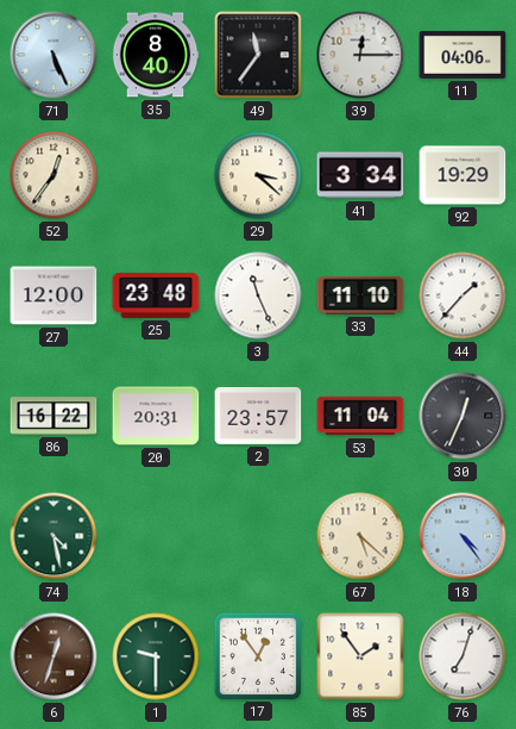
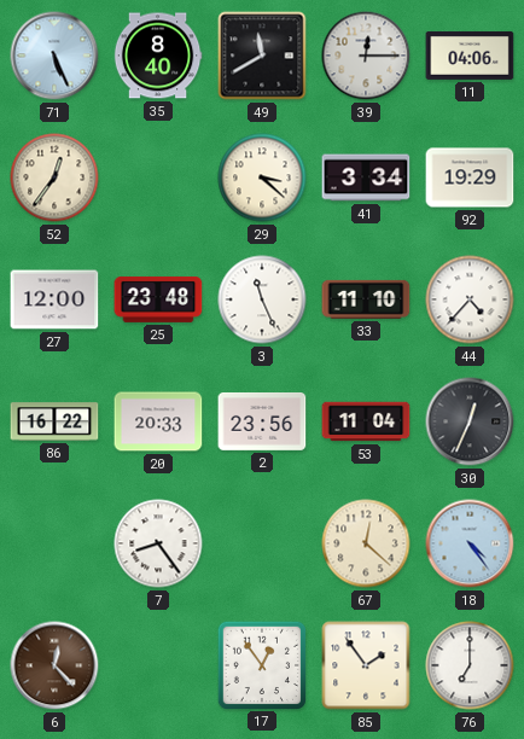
49: 11:36 -> 11:40
44: 1:37 -> 4:37
20: 20:31 -> 20:33
2: 23:57 -> 23:56
74: 4:28 -> none
7: none -> 8:24
67: 5:22 -> 12:22
6: 12:33 -> 12:23
1: 9:30 -> none
76: 7:03 -> 7:00
